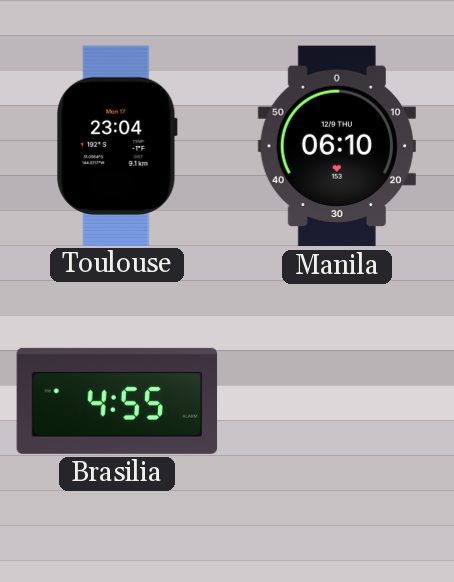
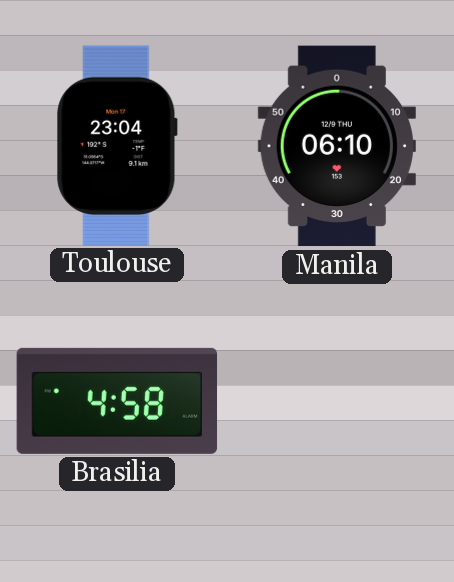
Brasilia: 4:55 -> 4:58
